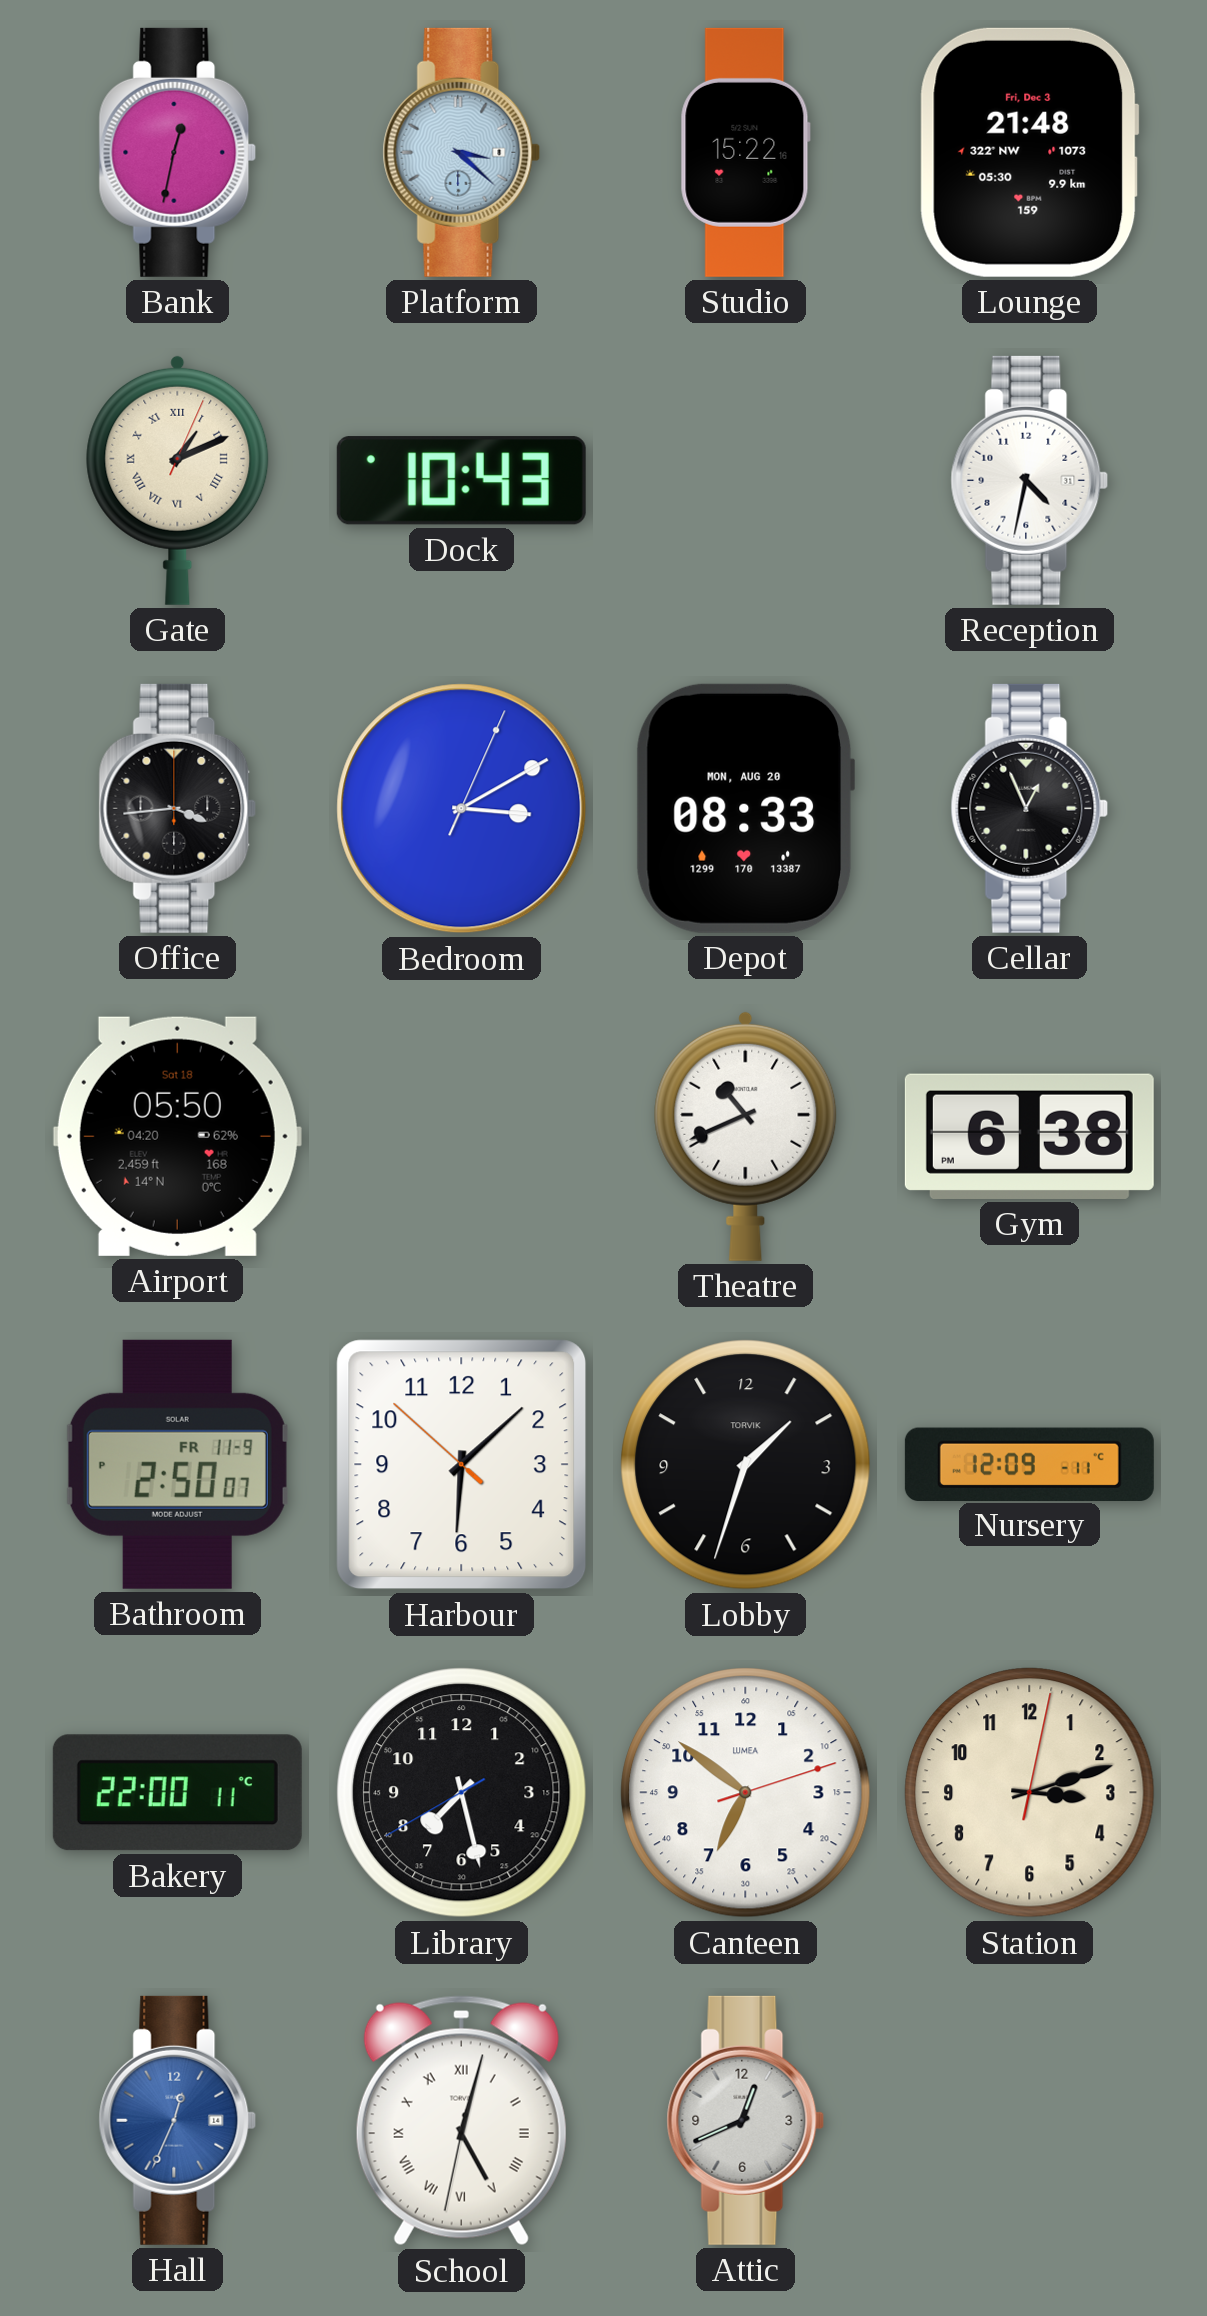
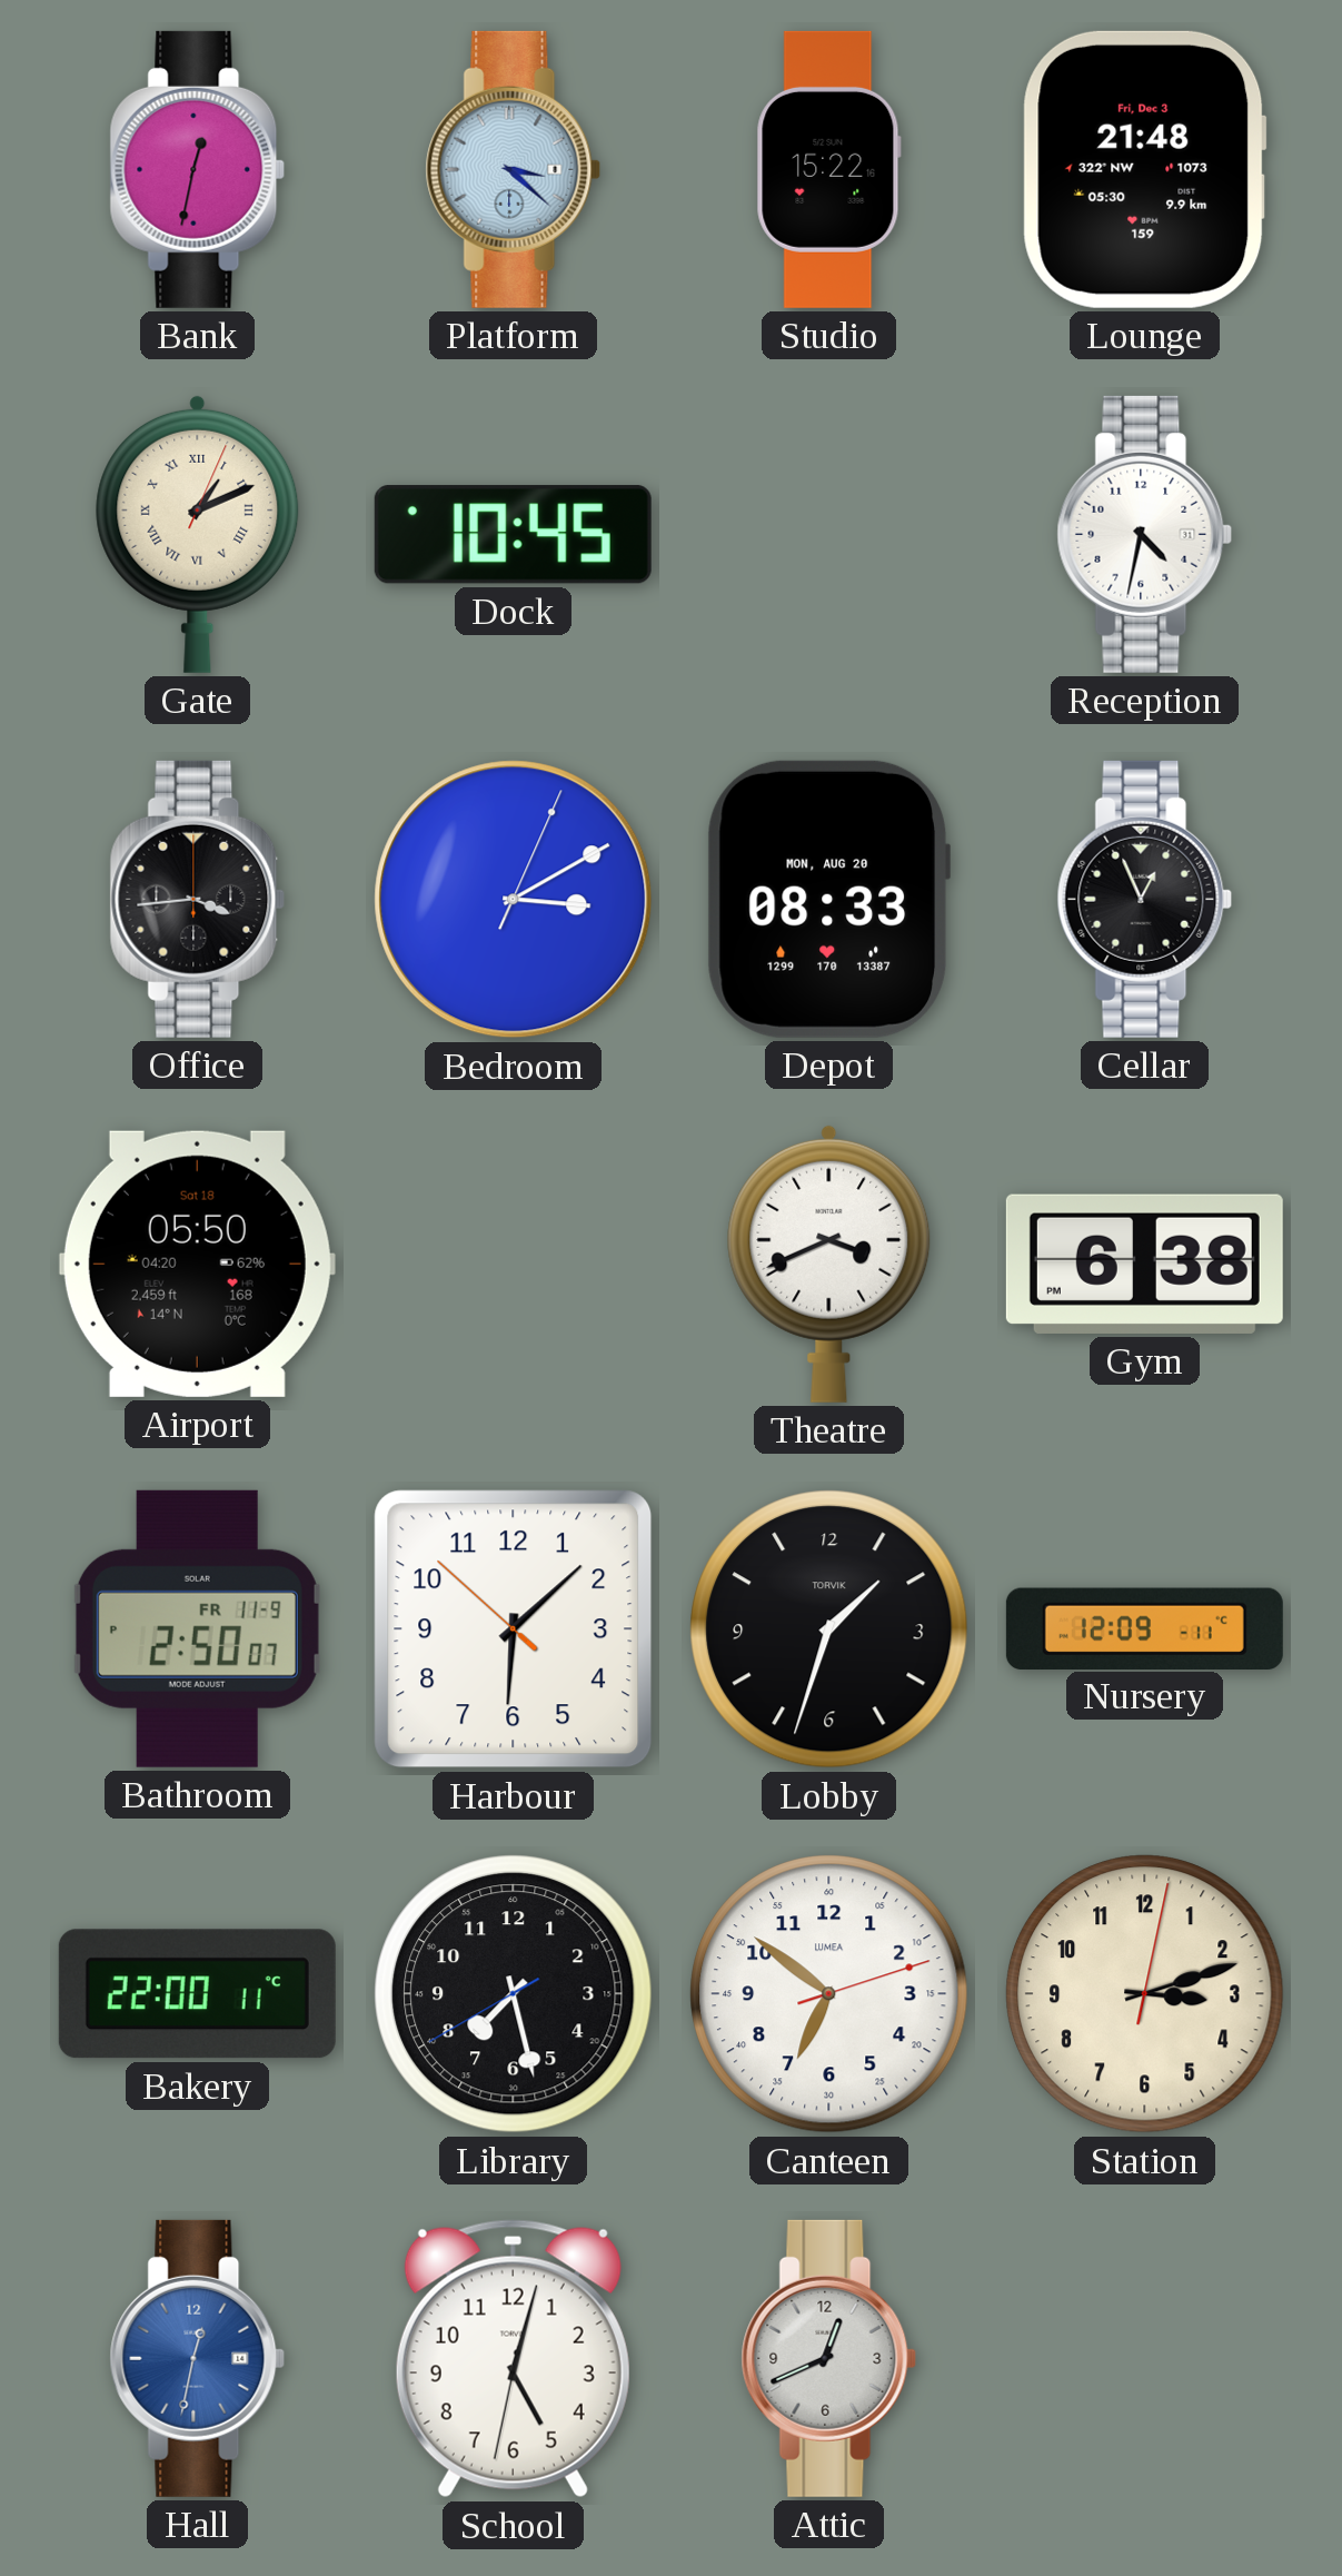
Dock: 10:43 -> 10:45
Theatre: 10:41 -> 3:41
Hall: 12:34 -> 12:32
School numerals: Roman -> Arabic
